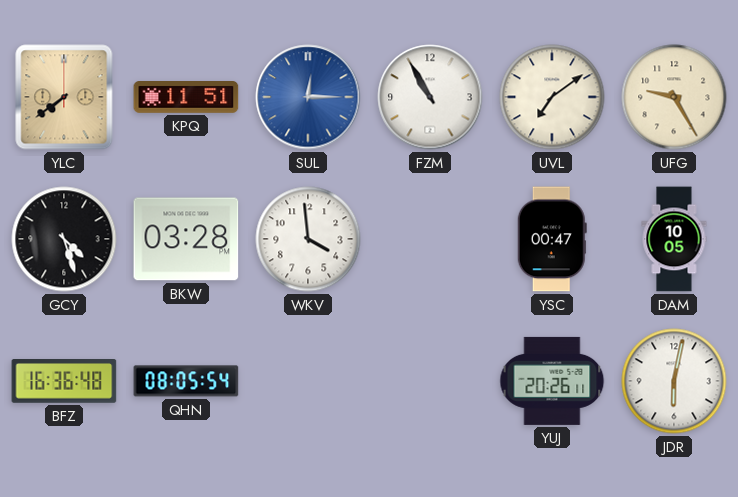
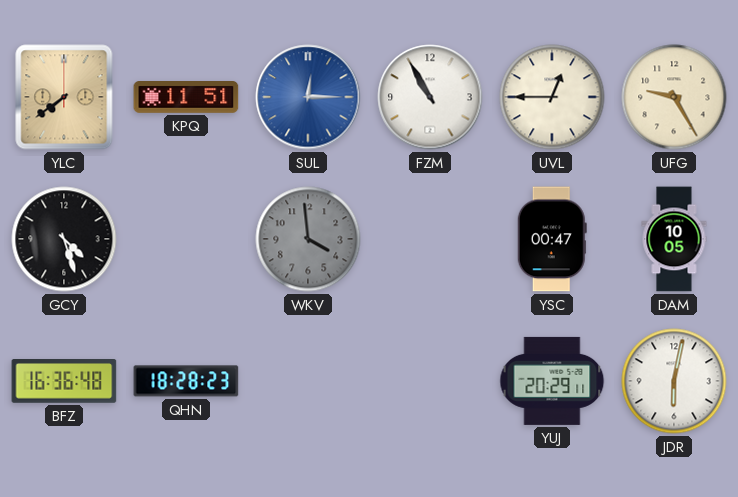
UVL: 7:09 -> 12:45
BKW: 03:28 -> none
WKV dial: white -> grey
QHN: 08:05 -> 18:28
YUJ: 20:26 -> 20:29
